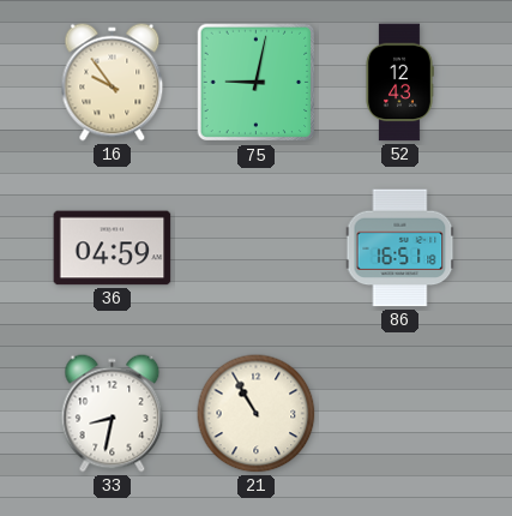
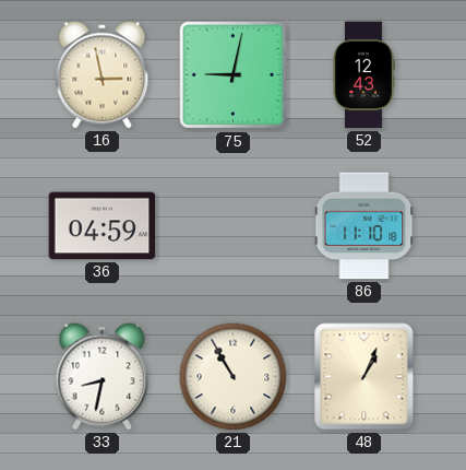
16: 9:54 -> 2:58
86: 16:51 -> 11:10
48: none -> 1:04
